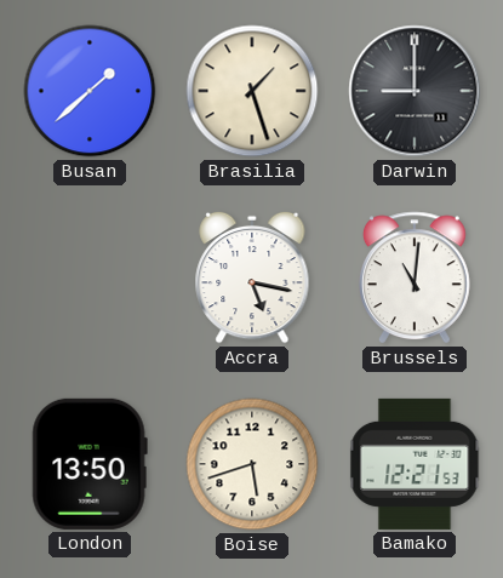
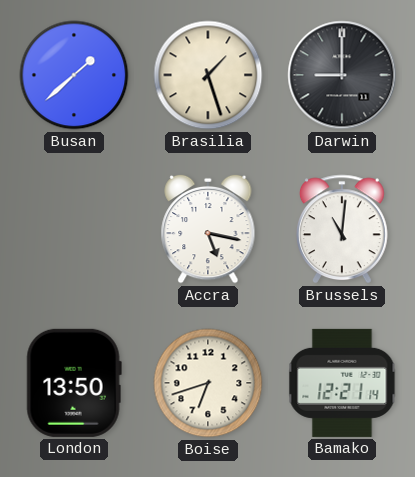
Boise: 5:42 -> 6:42
Bamako: 12:21:53 -> 12:21:14
